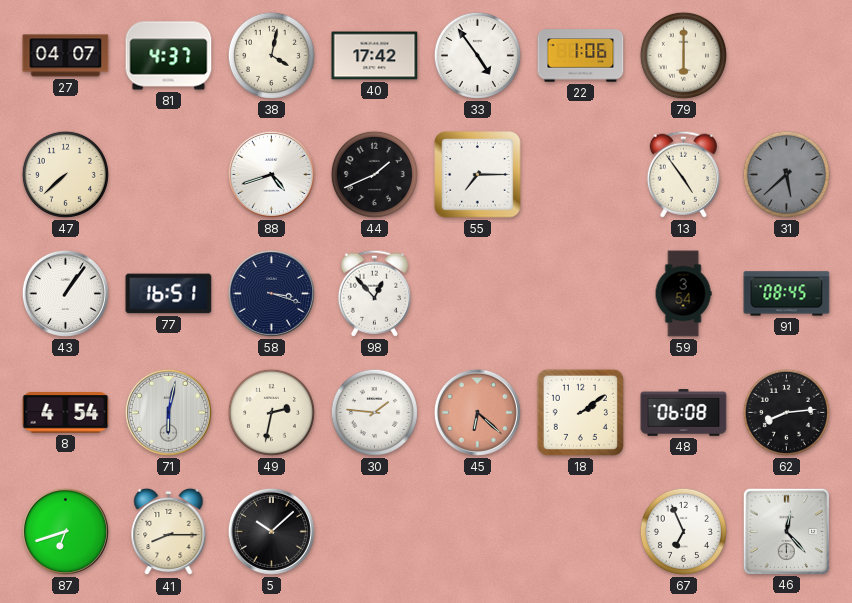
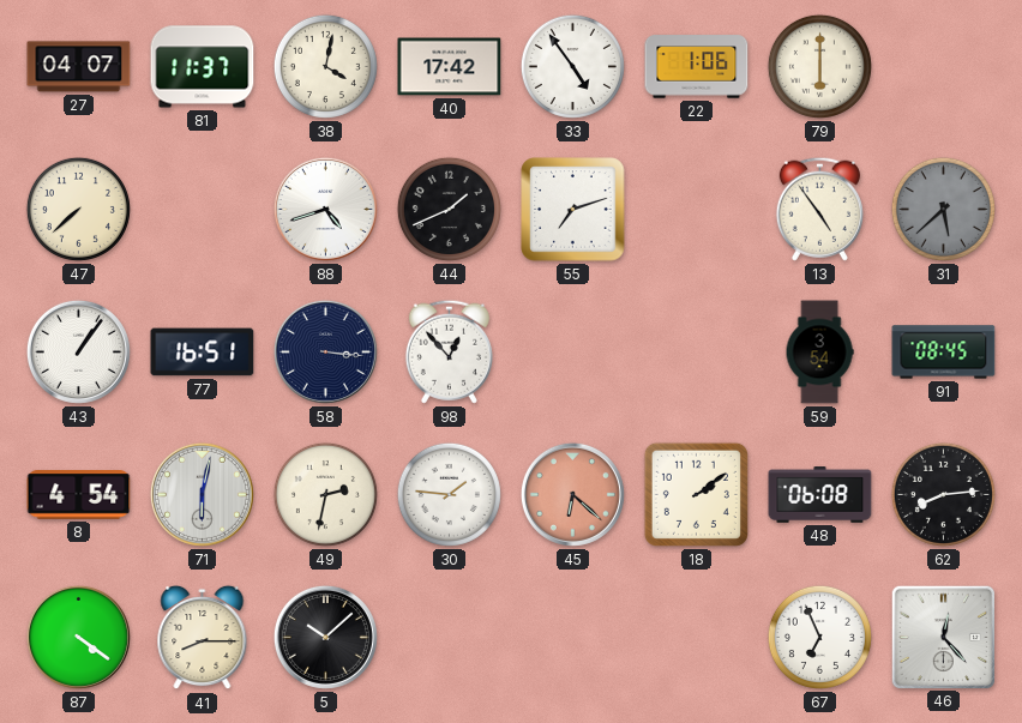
81: 4:37 -> 11:37
55: 7:15 -> 7:12
58: 3:18 -> 3:16
87: 6:42 -> 4:21
